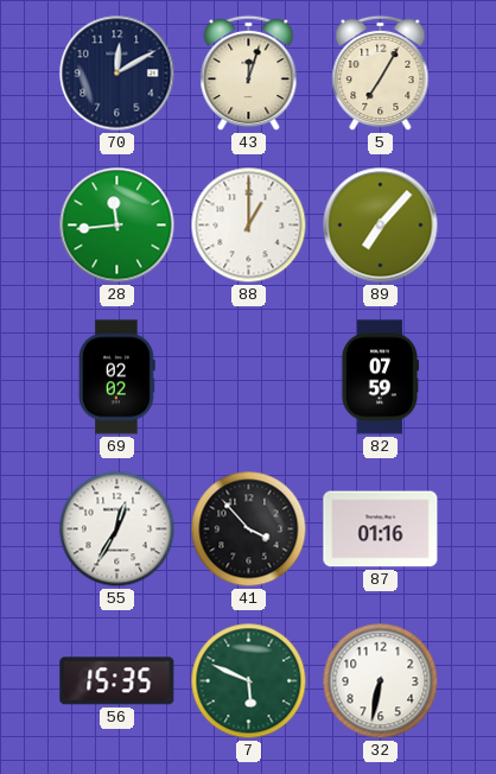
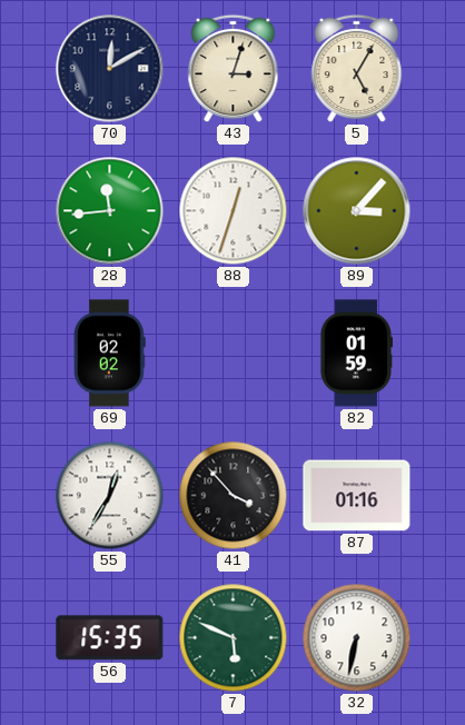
43: 12:03 -> 3:03
5: 7:05 -> 5:05
88: 1:00 -> 12:33
89: 7:07 -> 3:07
82: 07:59 -> 01:59
